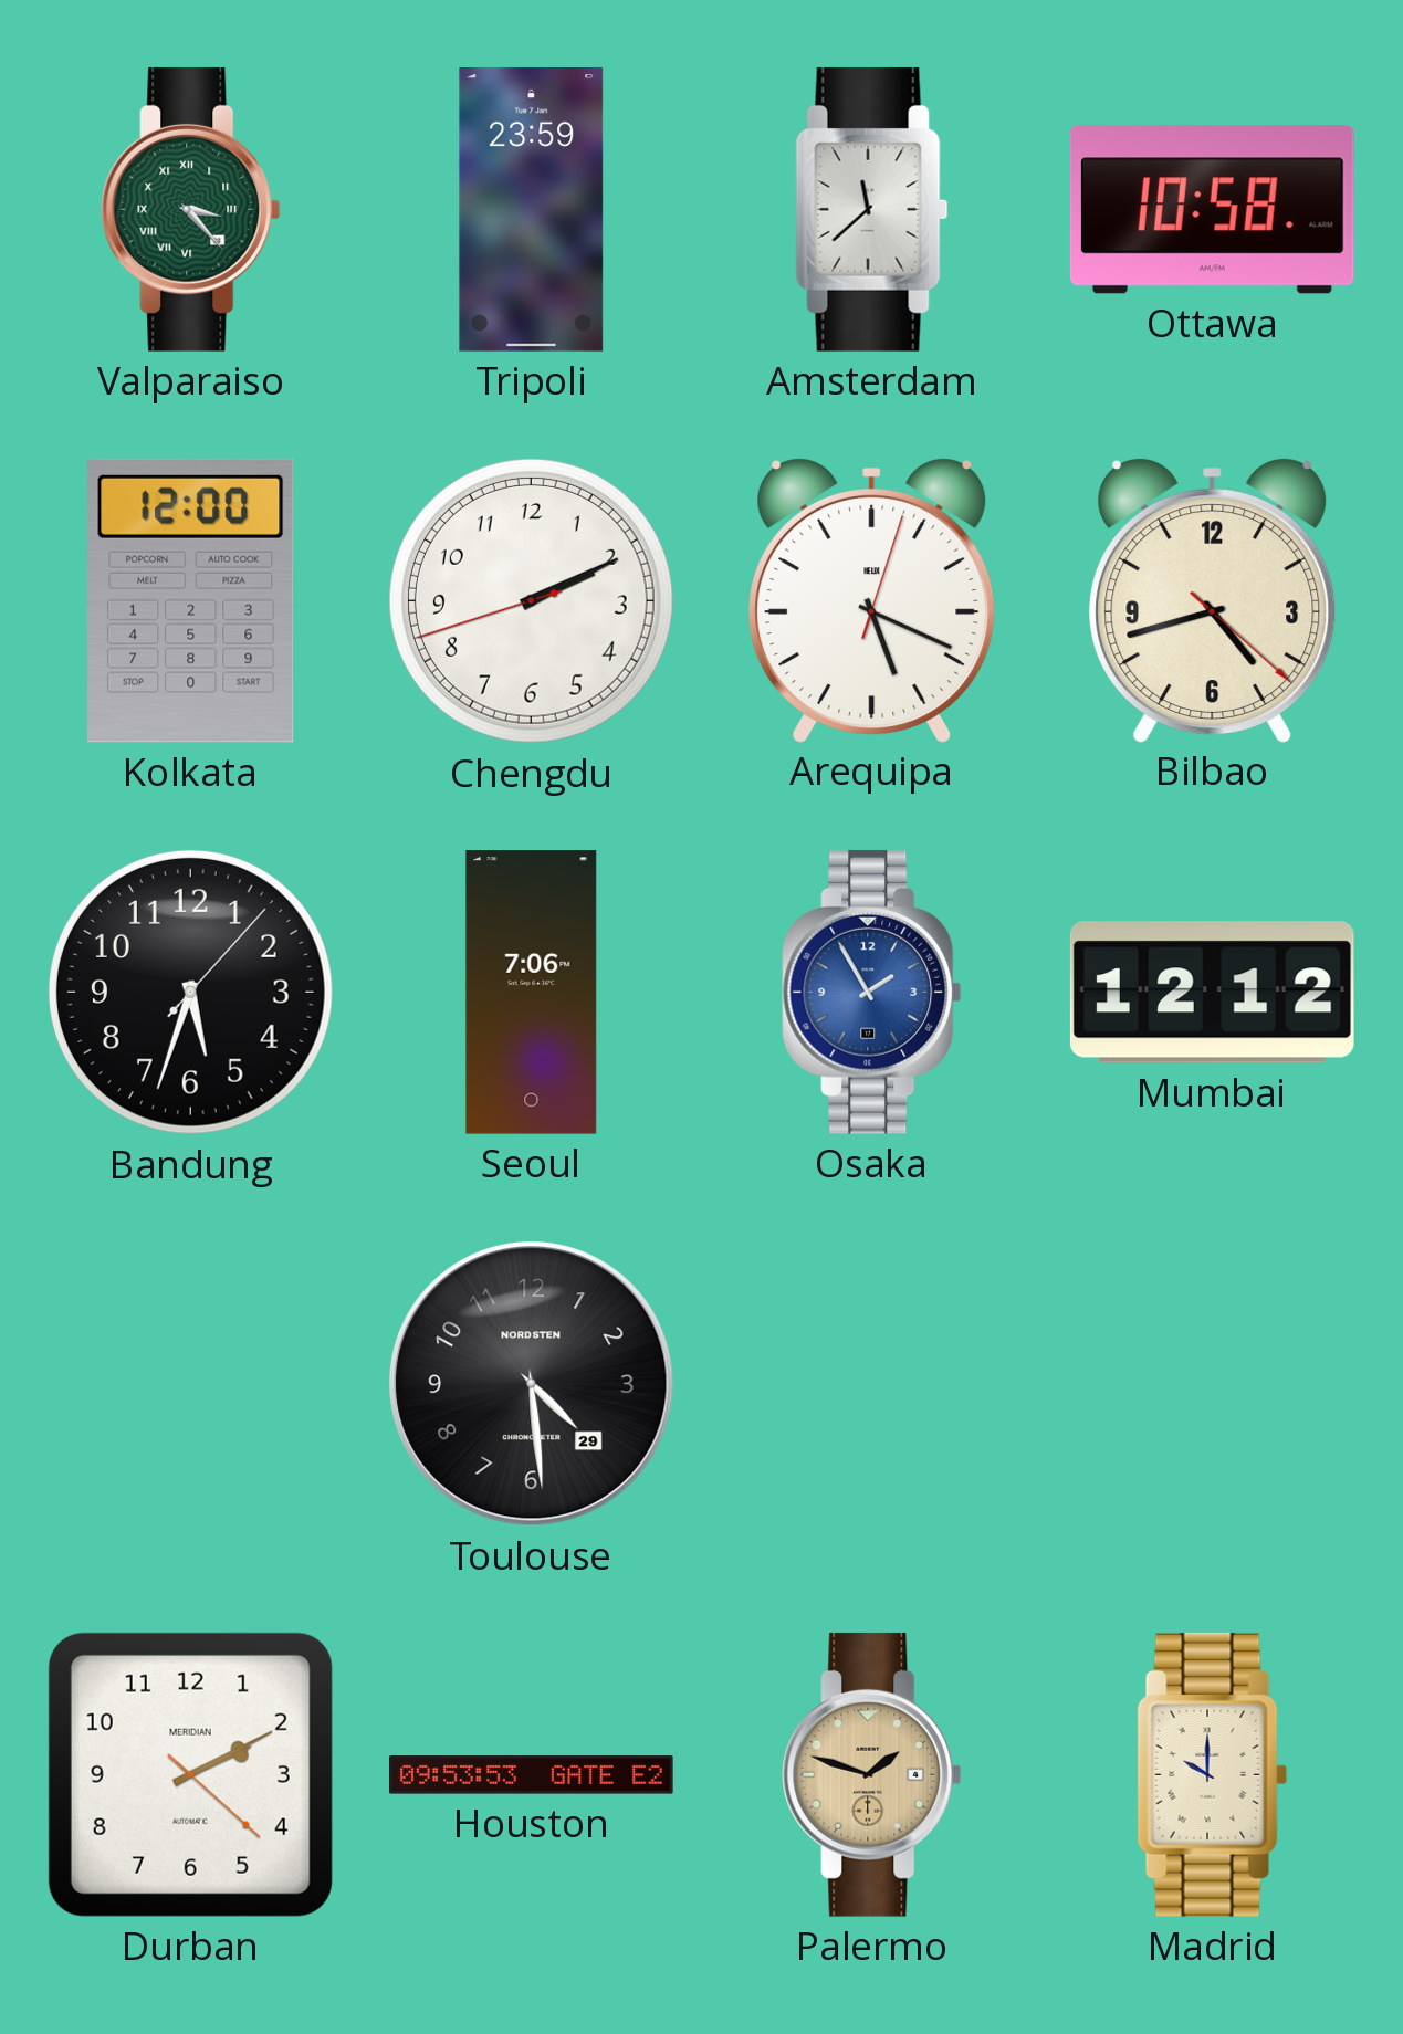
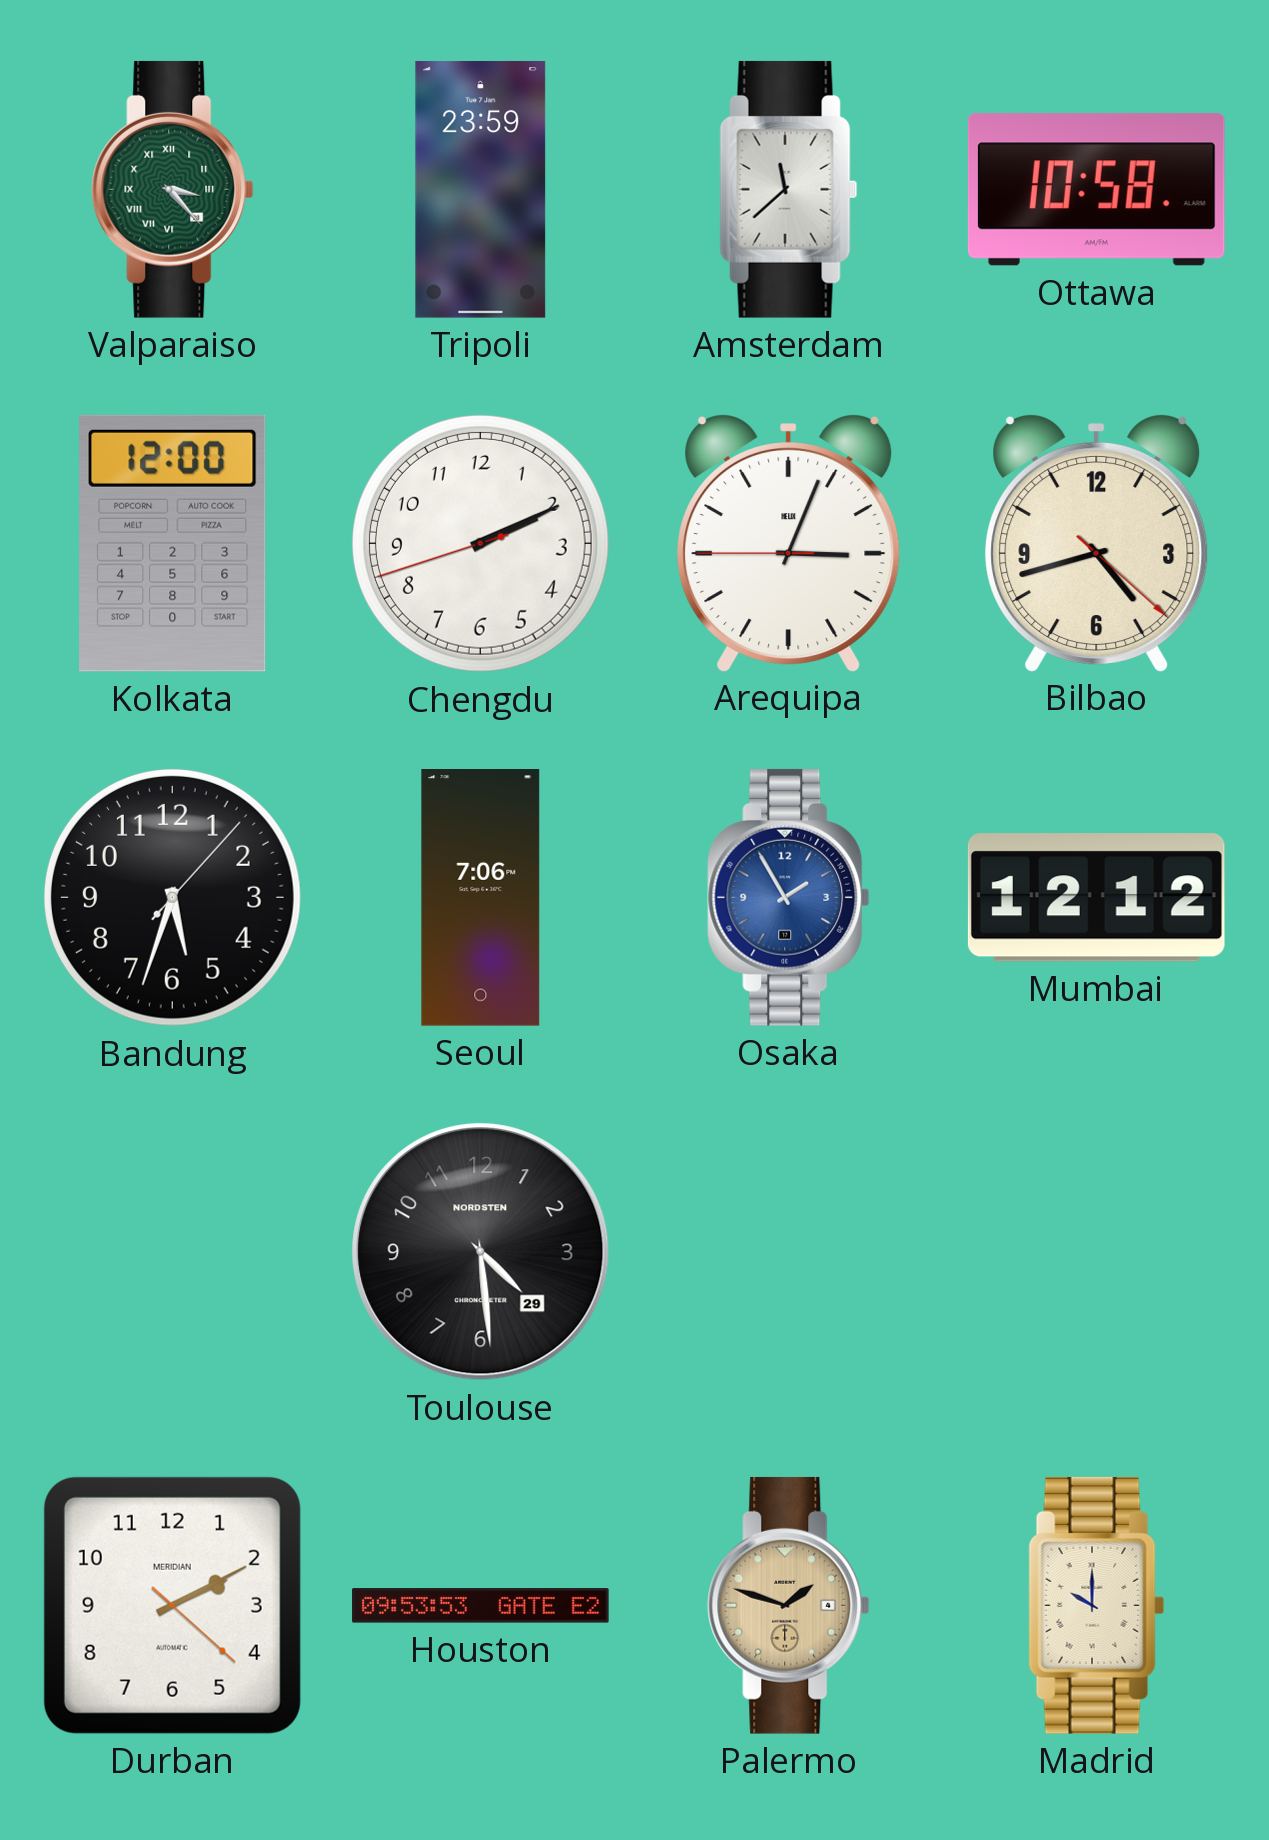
Arequipa: 5:19 -> 3:03
